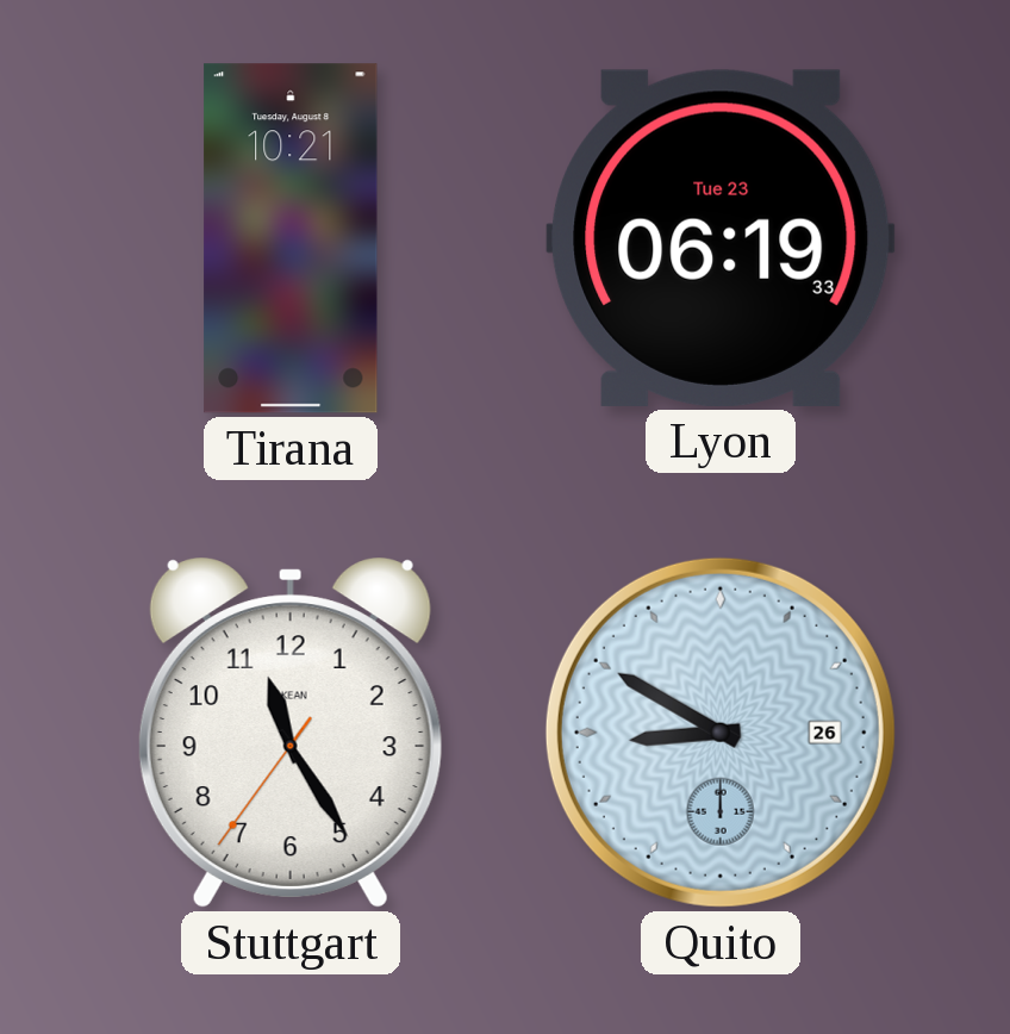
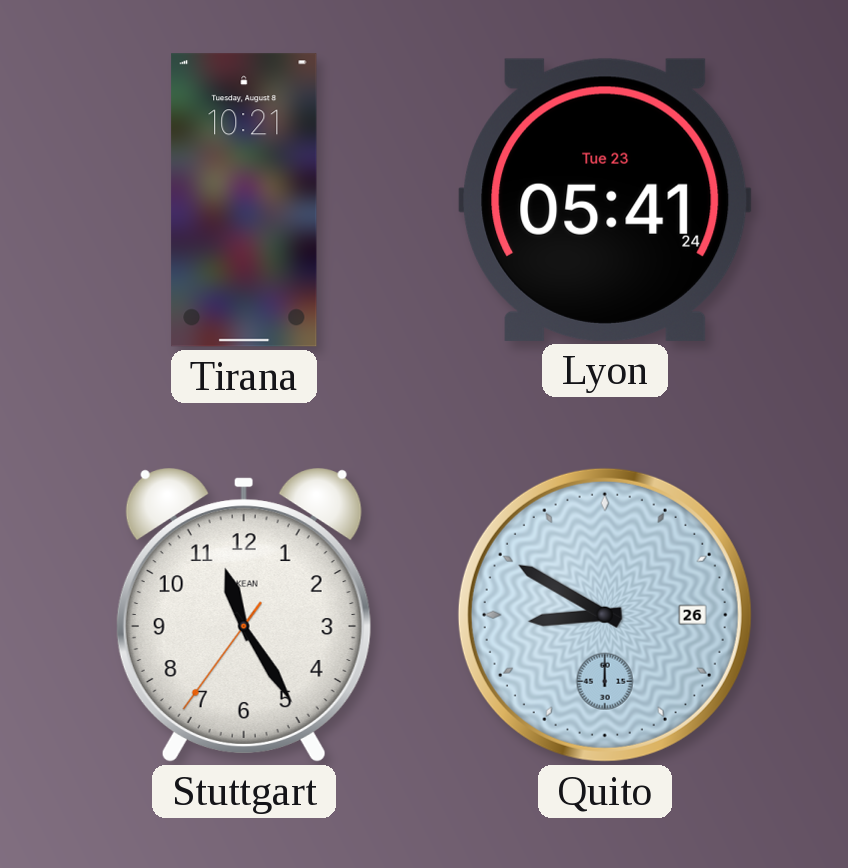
Lyon: 06:19 -> 05:41
